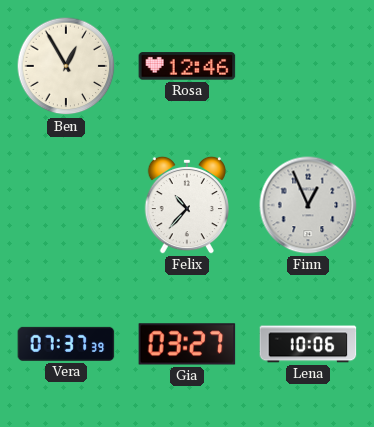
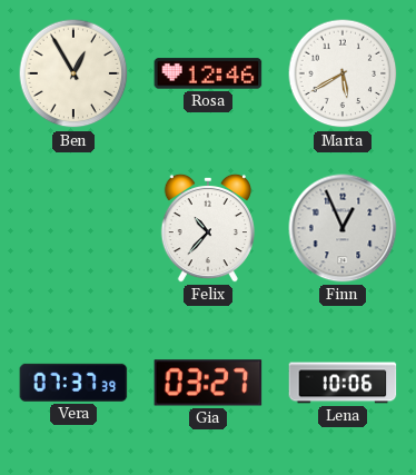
Marta: none -> 5:40
